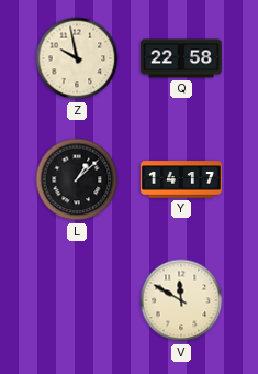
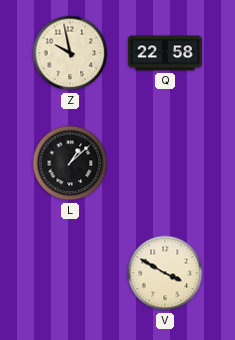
Y: 14:17 -> none
V: 11:50 -> 3:50
